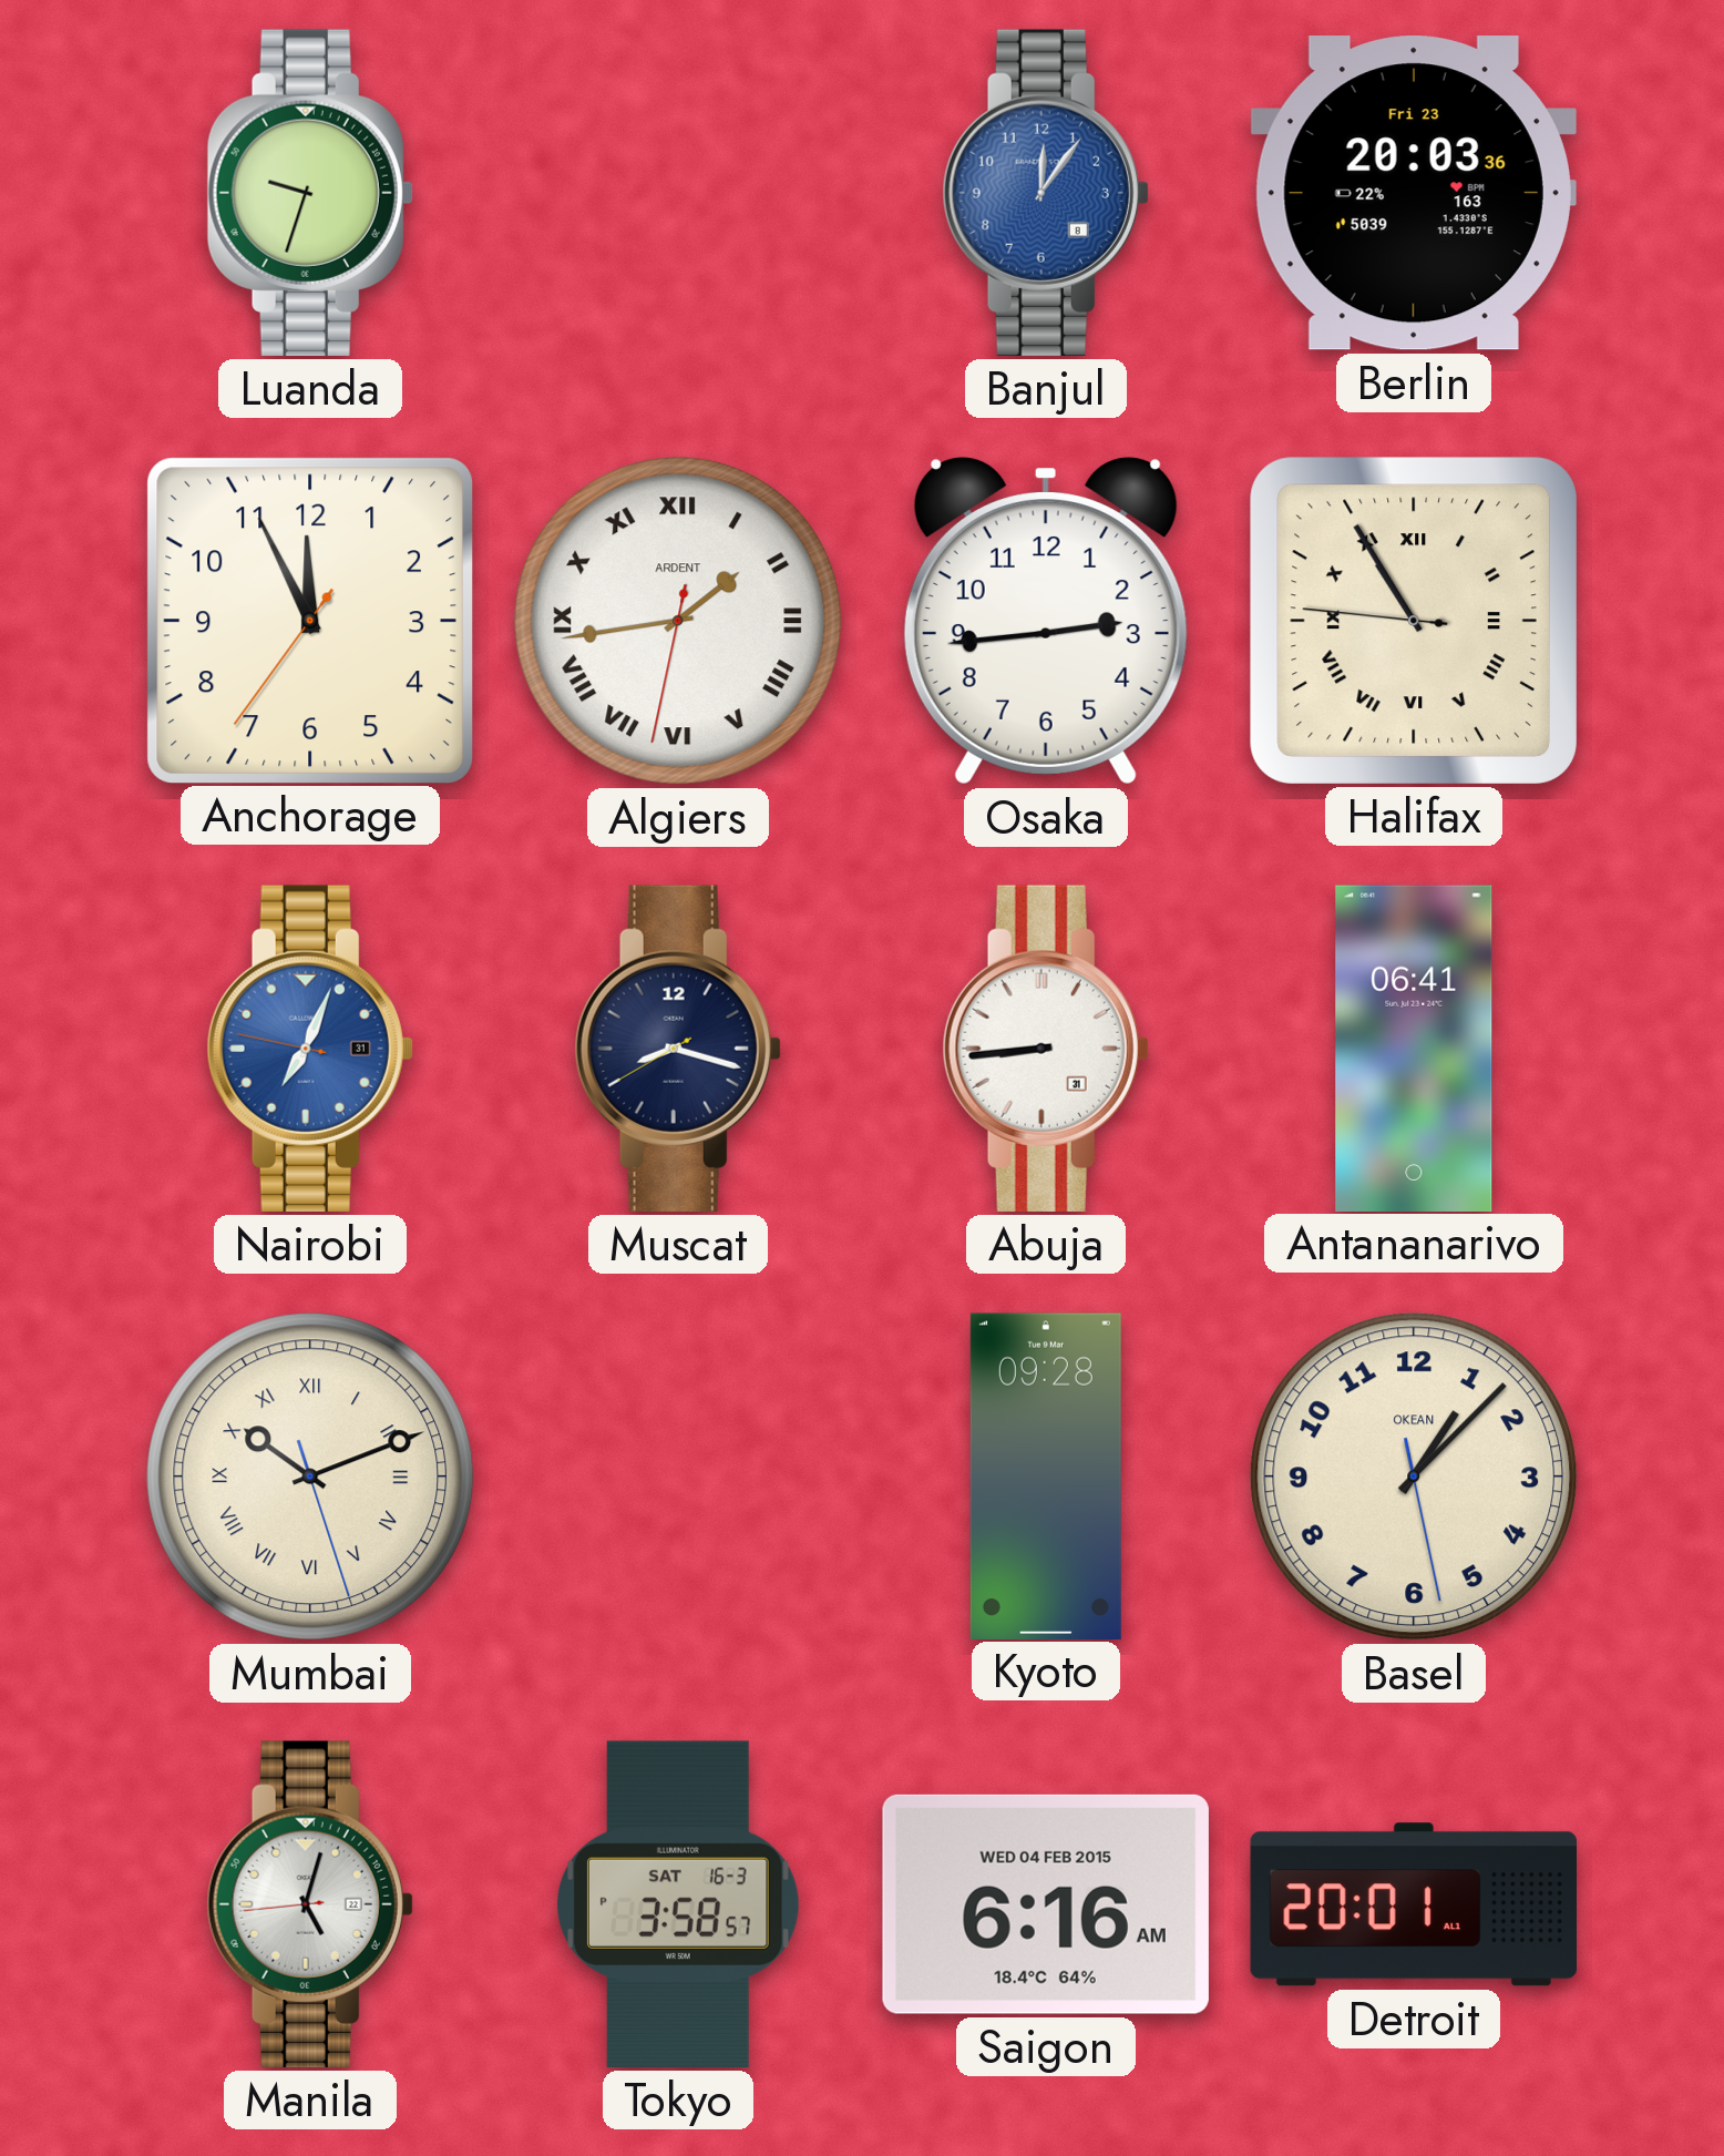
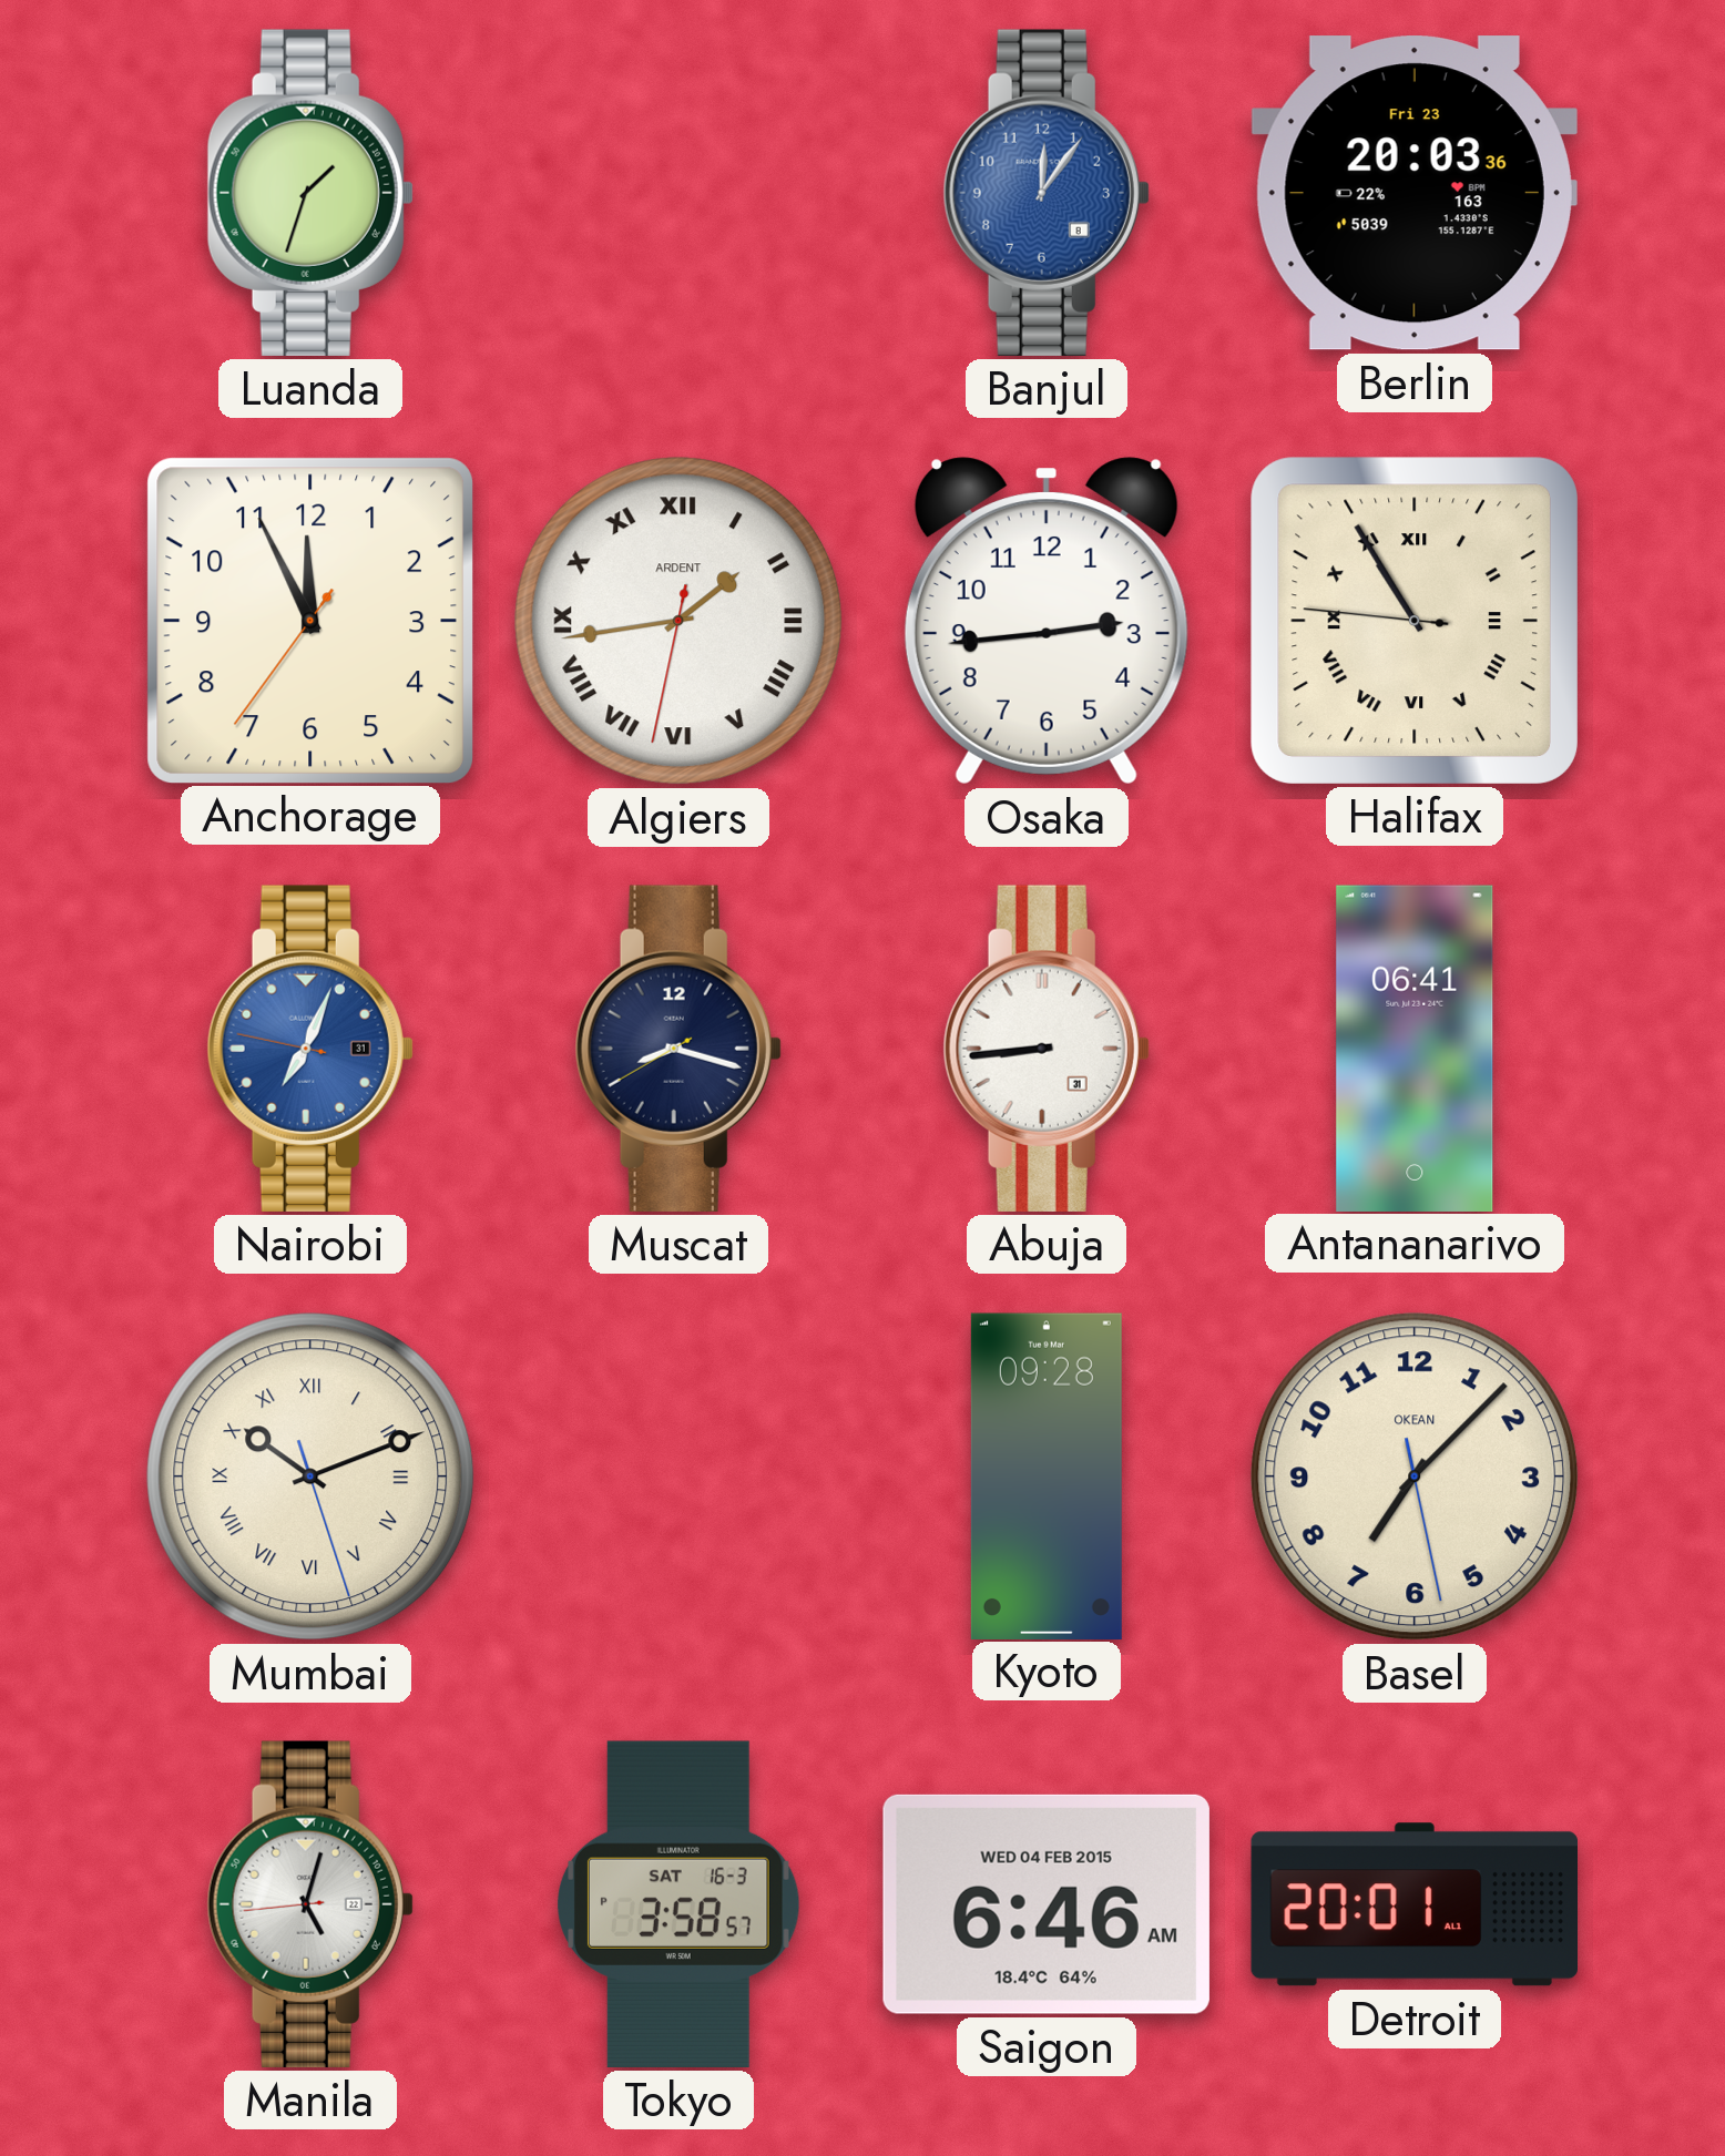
Luanda: 9:33 -> 1:33
Basel: 1:07 -> 7:07
Saigon: 6:16 -> 6:46
